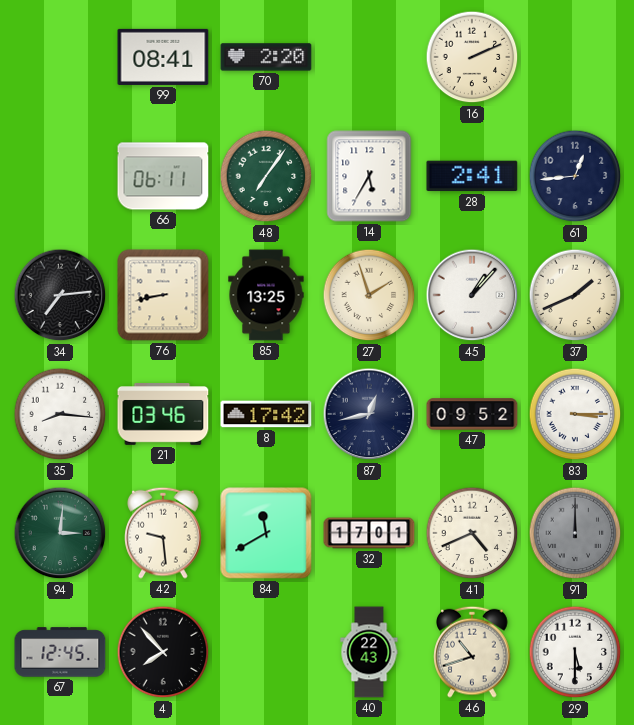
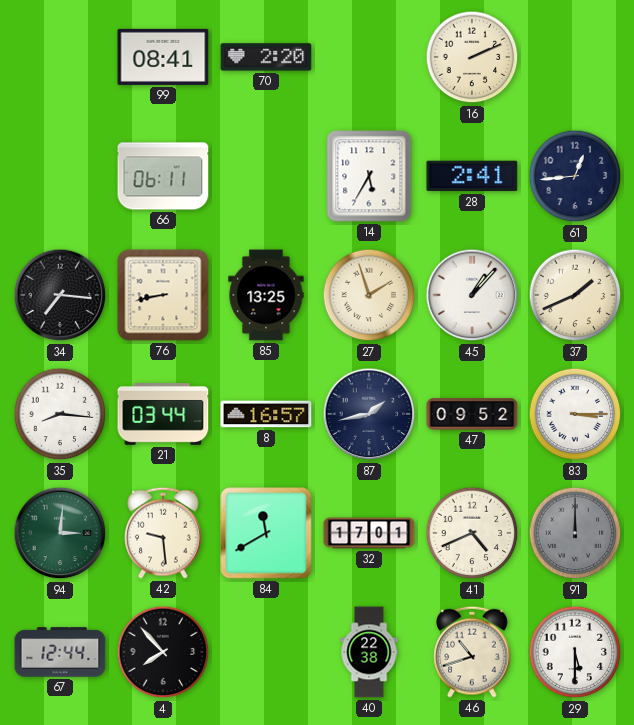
48: 7:06 -> none
34: 7:14 -> 7:16
21: 03:46 -> 03:44
8: 17:42 -> 16:57
87: 12:43 -> 1:43
67: 12:45 -> 12:44
40: 22:43 -> 22:38
